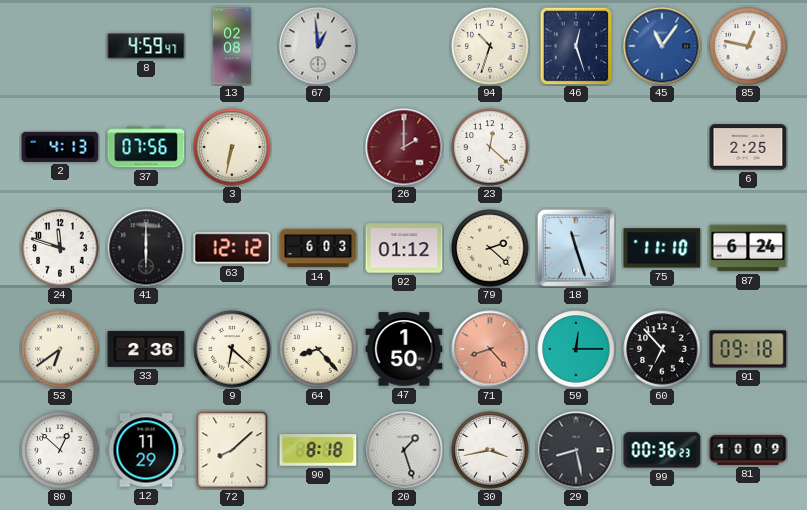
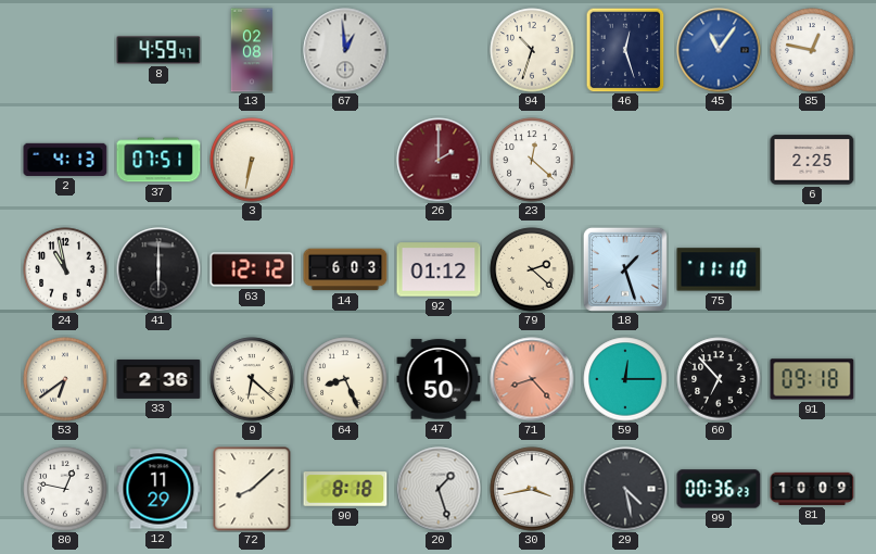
37: 07:56 -> 07:51
24: 11:48 -> 10:58
18: 11:27 -> 1:27
87: 6:24 -> none
64: 8:23 -> 8:26
80: 12:52 -> 12:47
29: 8:28 -> 4:28
